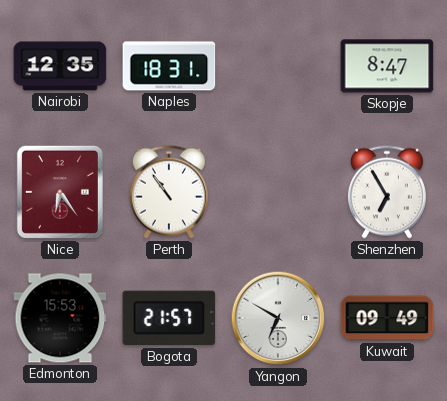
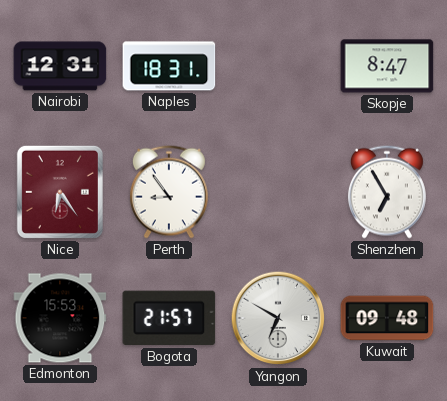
Nairobi: 12:35 -> 12:31
Perth: 10:54 -> 8:54
Kuwait: 09:49 -> 09:48
